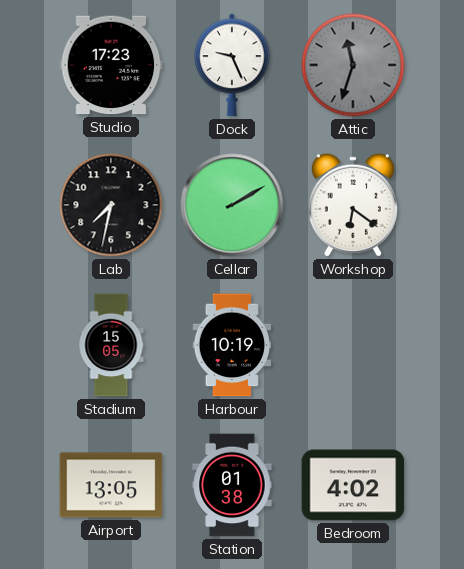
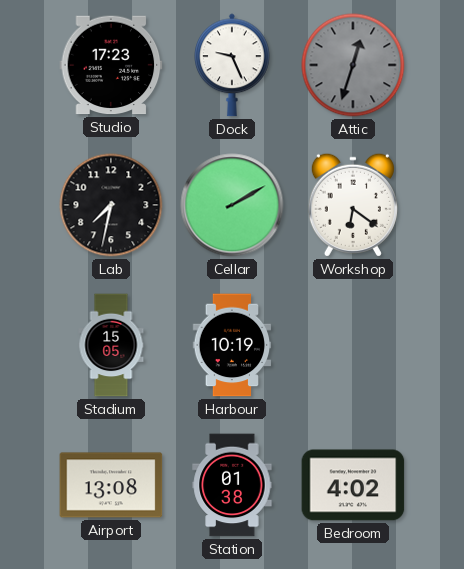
Attic: 11:33 -> 12:33
Airport: 13:05 -> 13:08
